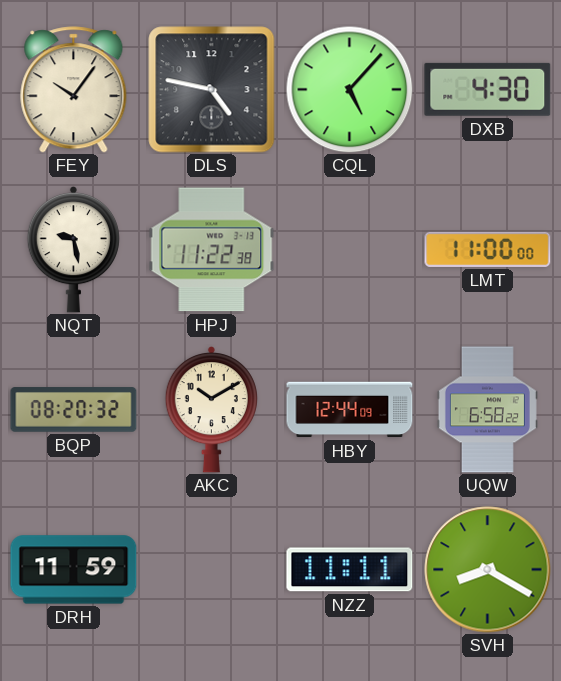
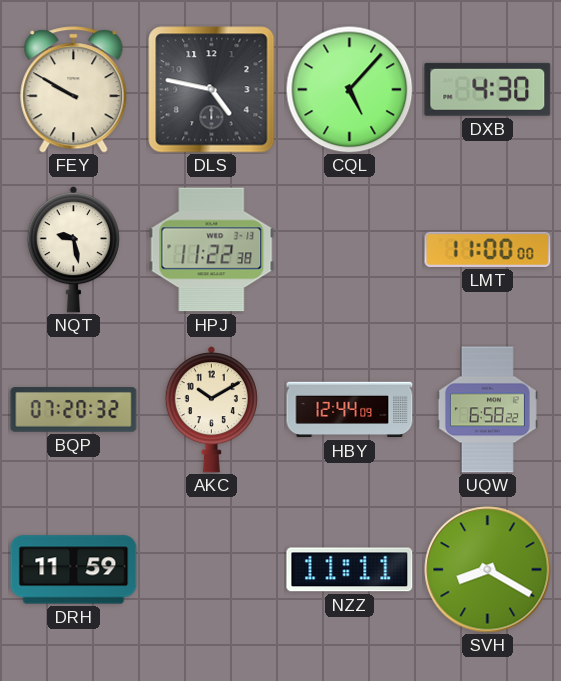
FEY: 10:06 -> 9:50
BQP: 08:20 -> 07:20
